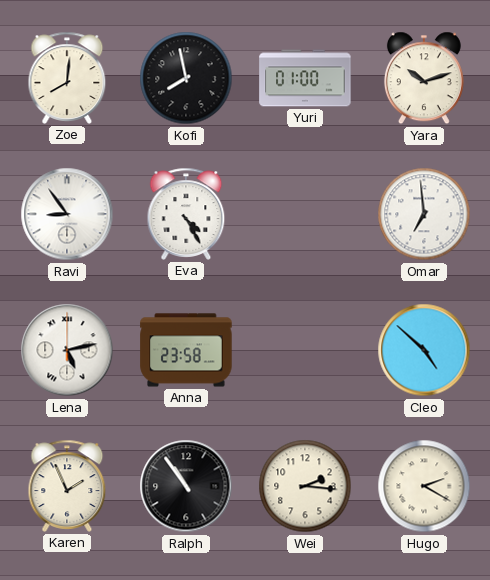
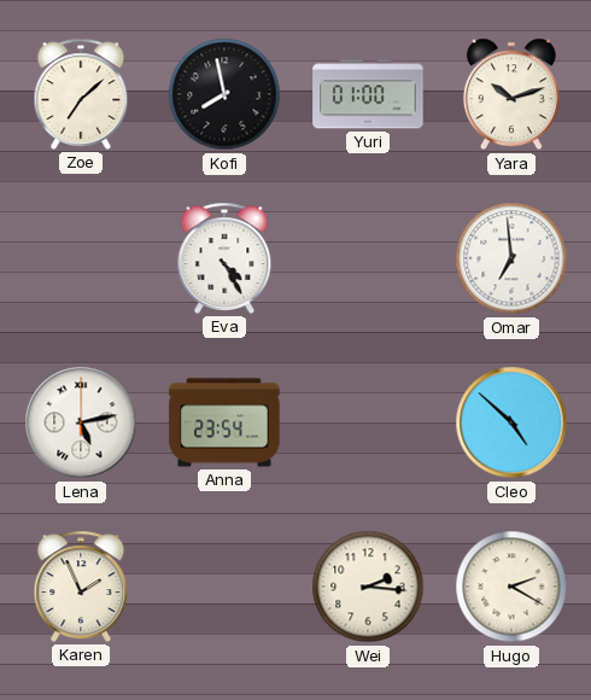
Zoe: 8:01 -> 7:08
Ravi: 8:54 -> none
Anna: 23:58 -> 23:54
Ralph: 10:54 -> none
